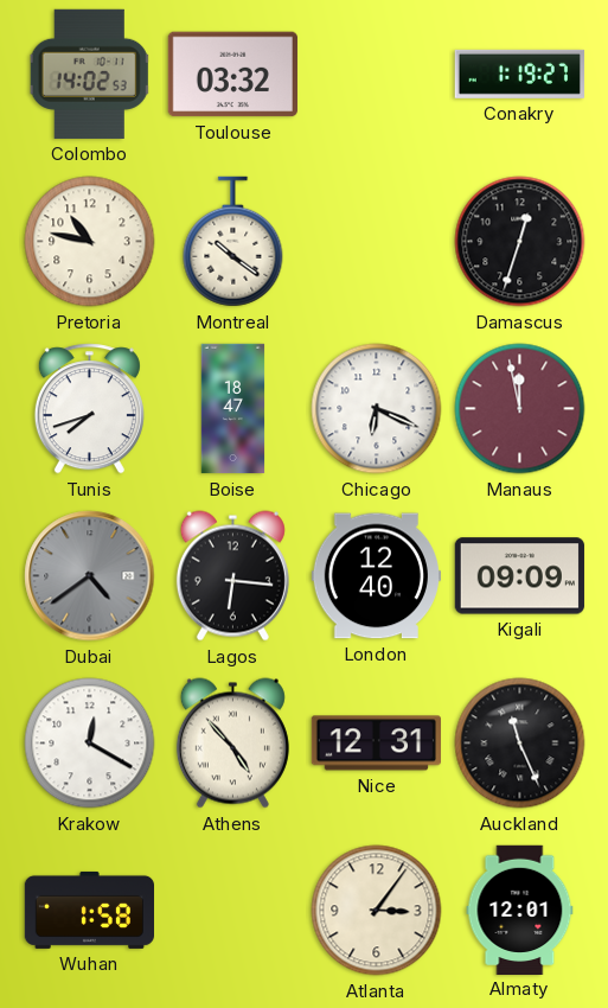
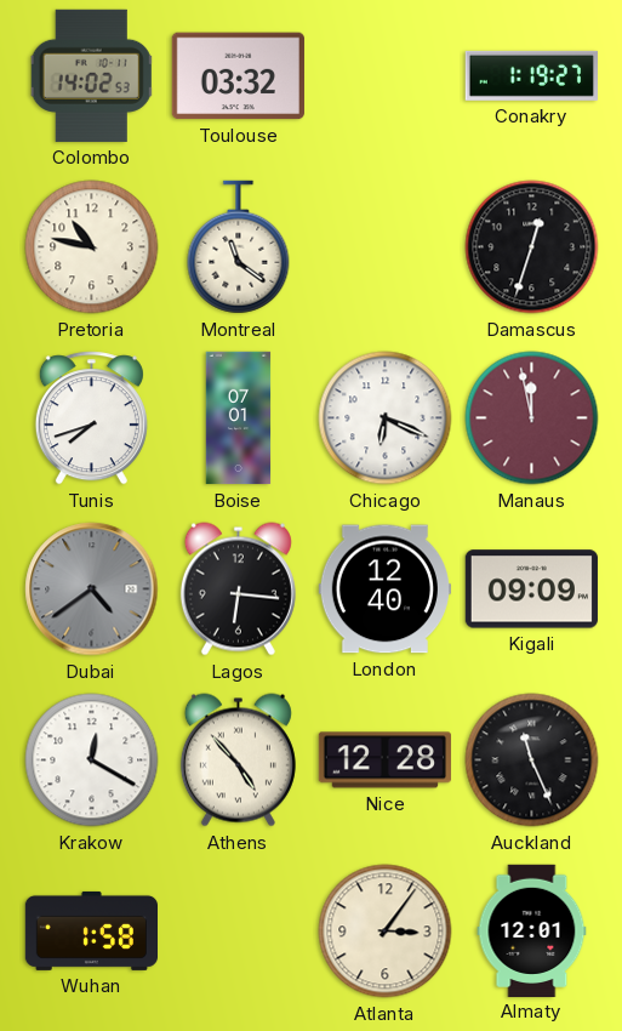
Montreal: 10:21 -> 11:21
Boise: 18:47 -> 07:01
Nice: 12:31 -> 12:28
